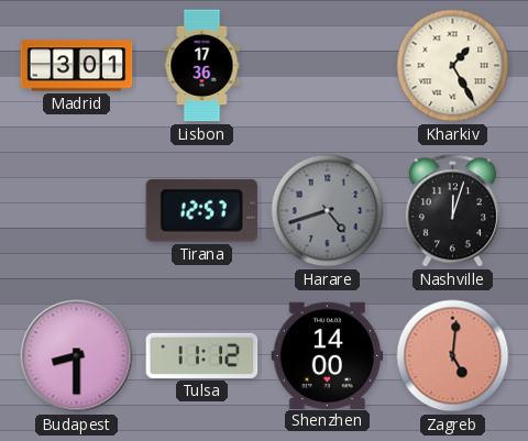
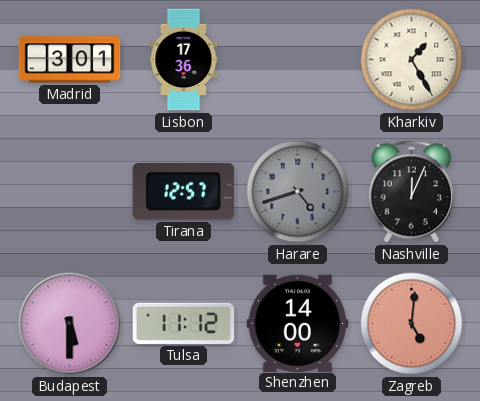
Nashville: 12:03 -> 12:04
Budapest: 8:30 -> 5:30
